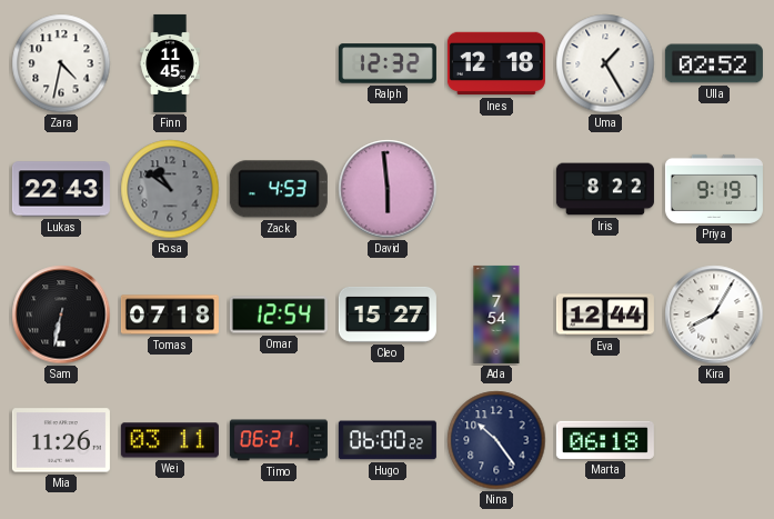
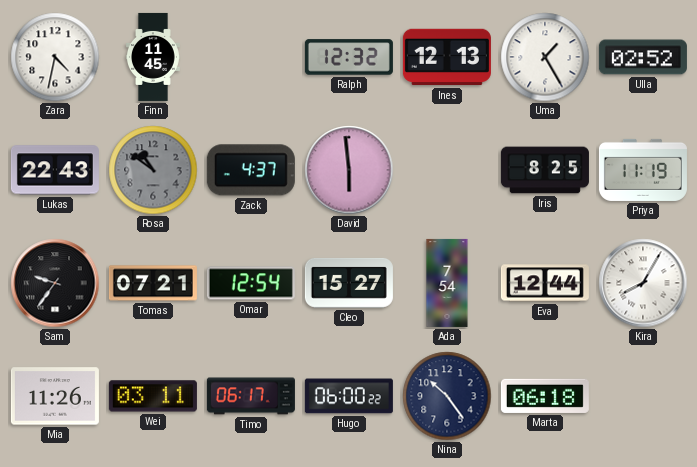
Ines: 12:18 -> 12:13
Zack: 4:53 -> 4:37
Iris: 8:22 -> 8:25
Priya: 9:19 -> 11:19
Sam: 6:32 -> 9:36
Tomas: 07:18 -> 07:21
Timo: 06:21 -> 06:17
